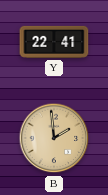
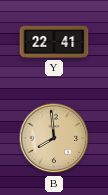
B: 1:59 -> 7:59
